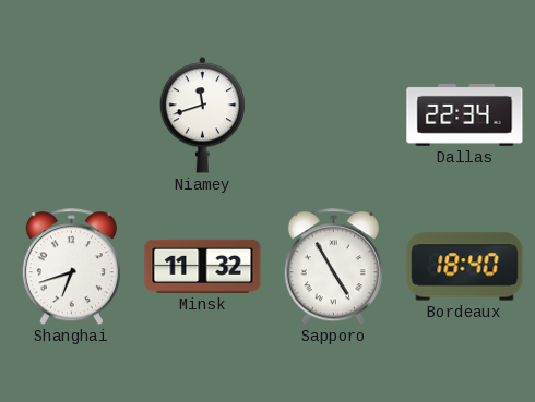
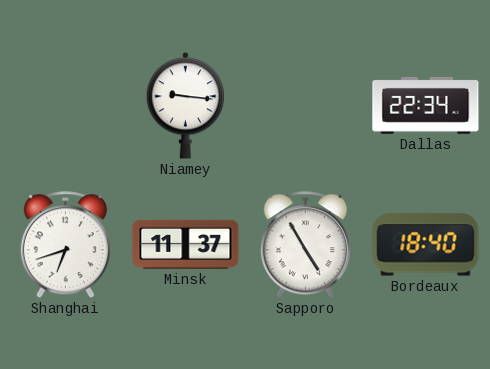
Niamey: 11:42 -> 9:16
Minsk: 11:32 -> 11:37
